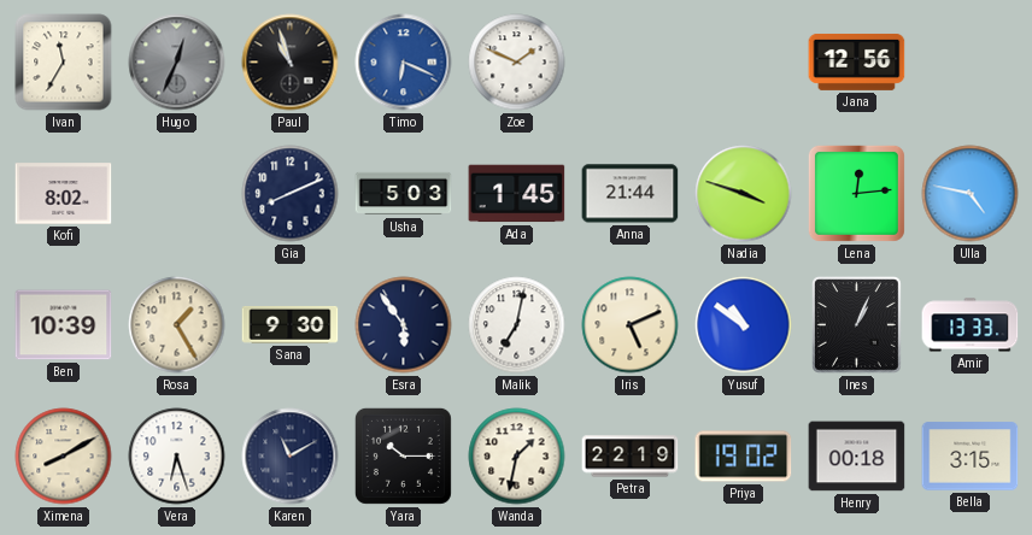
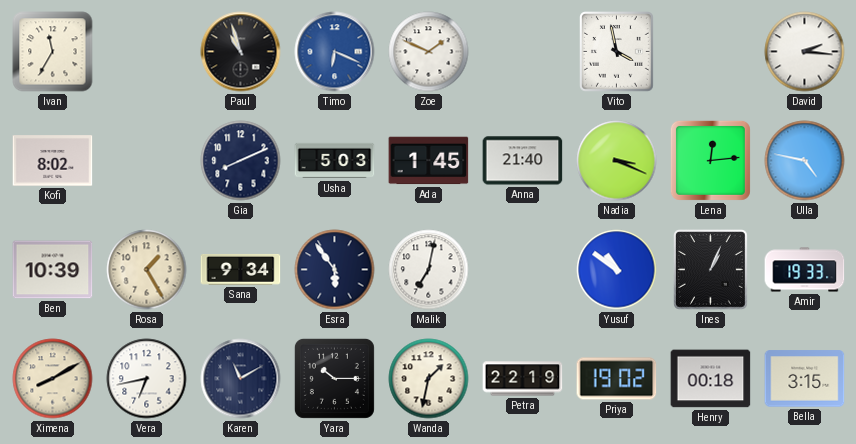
Hugo: 12:34 -> none
Vito: none -> 3:58
Jana: 12:56 -> none
David: none -> 2:16
Anna: 21:44 -> 21:40
Nadia: 3:48 -> 3:19
Sana: 9:30 -> 9:34
Iris: 5:11 -> none
Amir: 13:33 -> 19:33
Vera: 6:27 -> 6:43
